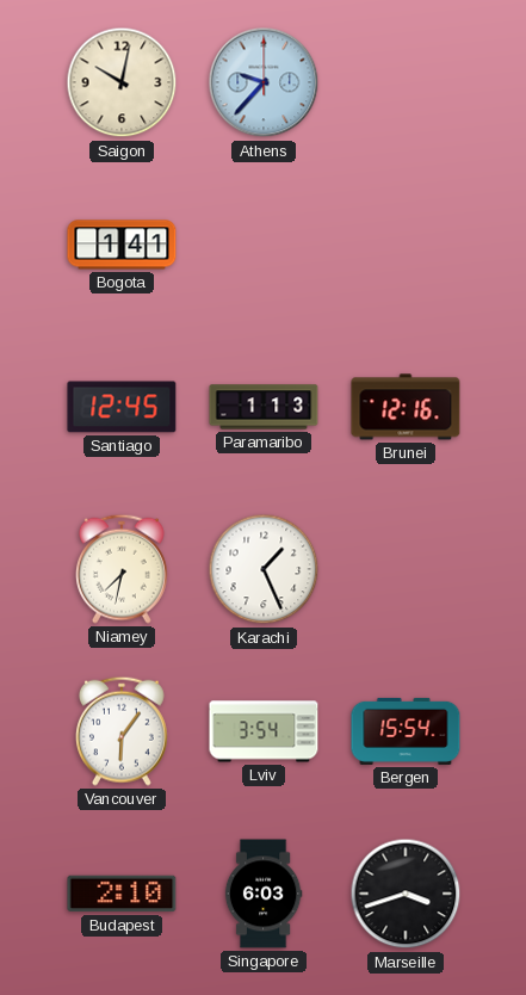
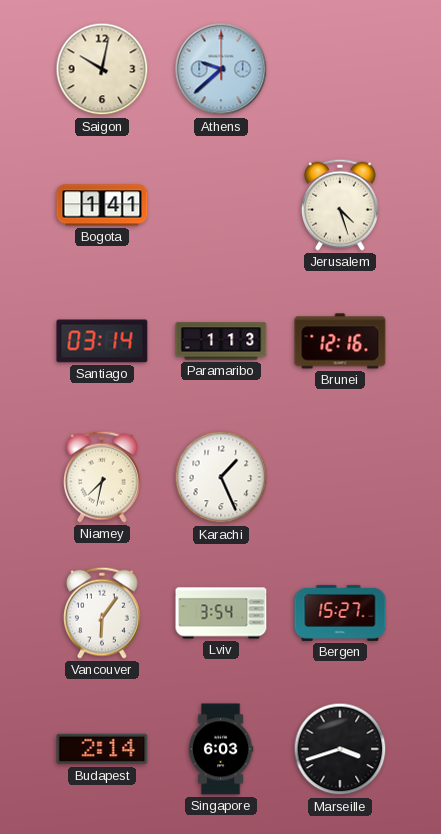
Athens: 9:37 -> 9:38
Jerusalem: none -> 4:27
Santiago: 12:45 -> 03:14
Bergen: 15:54 -> 15:27
Budapest: 2:10 -> 2:14
